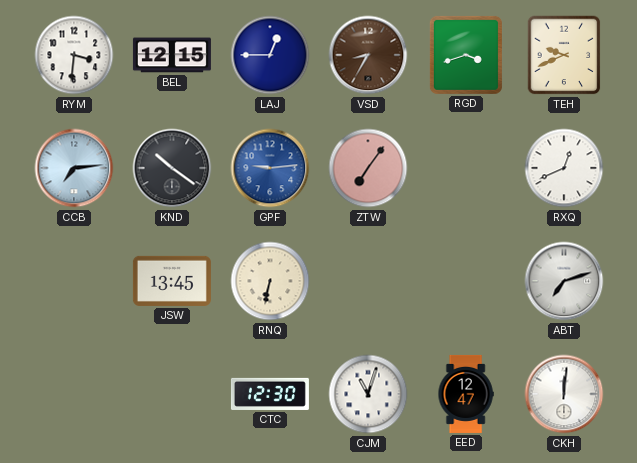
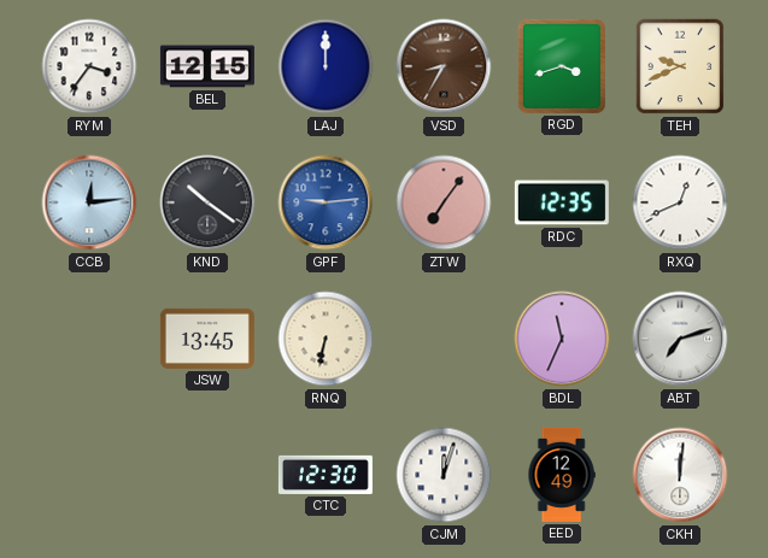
RYM: 3:31 -> 3:36
LAJ: 12:45 -> 12:00
CCB: 7:14 -> 12:14
RDC: none -> 12:35
BDL: none -> 11:34
CJM: 11:03 -> 12:03
EED: 12:47 -> 12:49
